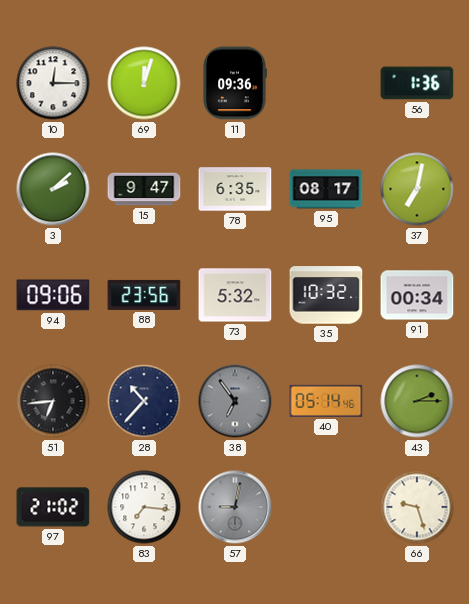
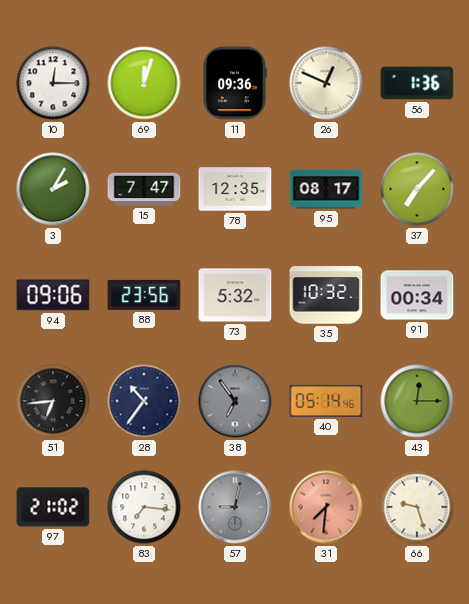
26: none -> 12:49
3: 2:08 -> 2:05
15: 9:47 -> 7:47
78: 6:35 -> 12:35
37: 7:02 -> 7:07
28: 10:37 -> 10:36
43: 2:15 -> 12:15
31: none -> 7:31
